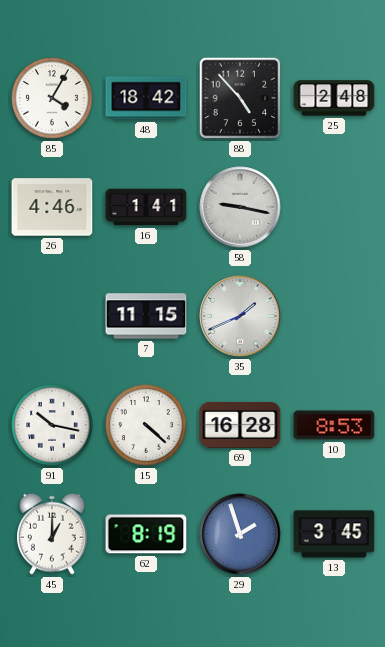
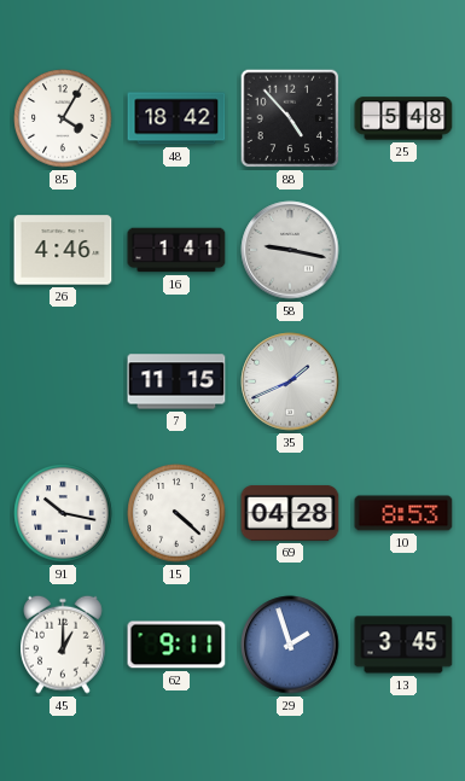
25: 2:48 -> 5:48
69: 16:28 -> 04:28
62: 8:19 -> 9:11
